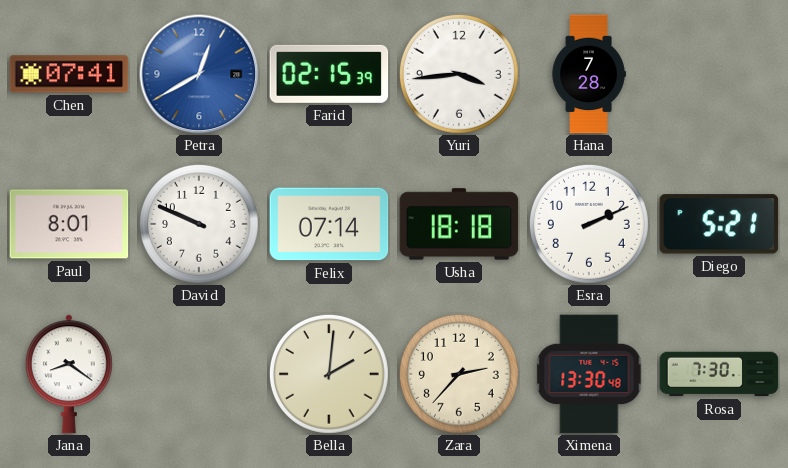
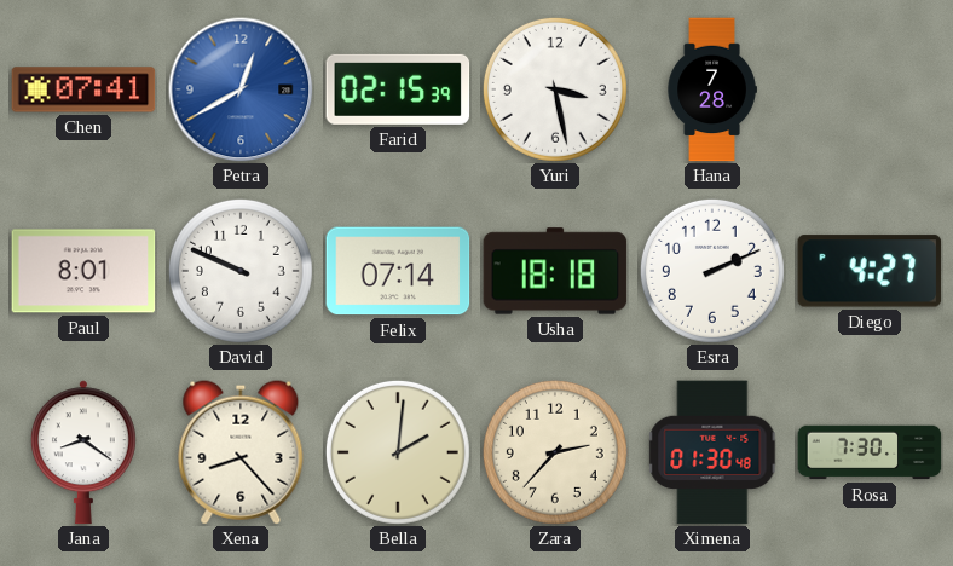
Yuri: 3:44 -> 3:28
Diego: 5:21 -> 4:27
Xena: none -> 8:23
Ximena: 13:30 -> 01:30
